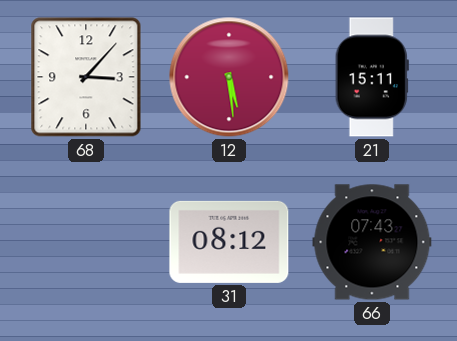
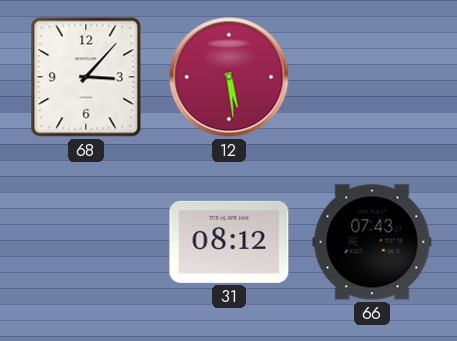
21: 15:11 -> none
